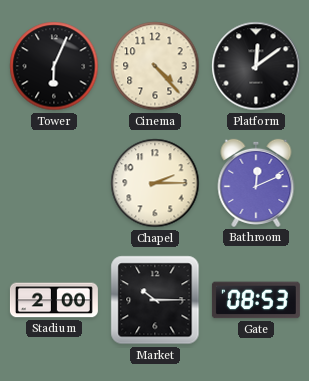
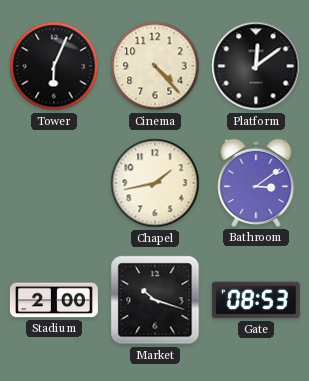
Chapel: 2:15 -> 1:43
Bathroom: 12:11 -> 3:09
Market: 10:15 -> 10:18
